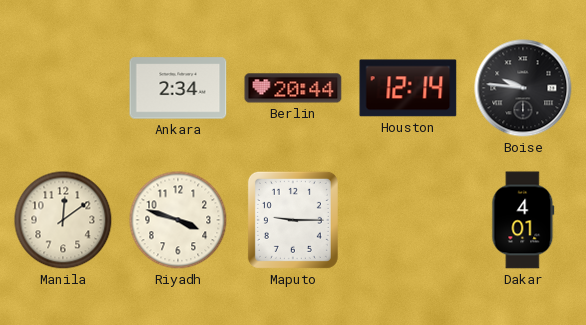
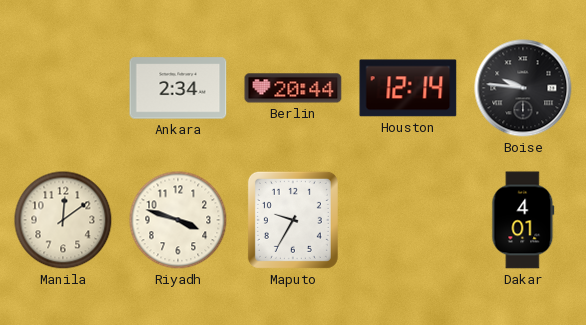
Maputo: 9:15 -> 9:35
